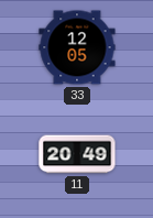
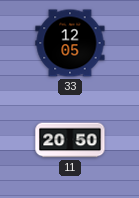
11: 20:49 -> 20:50
